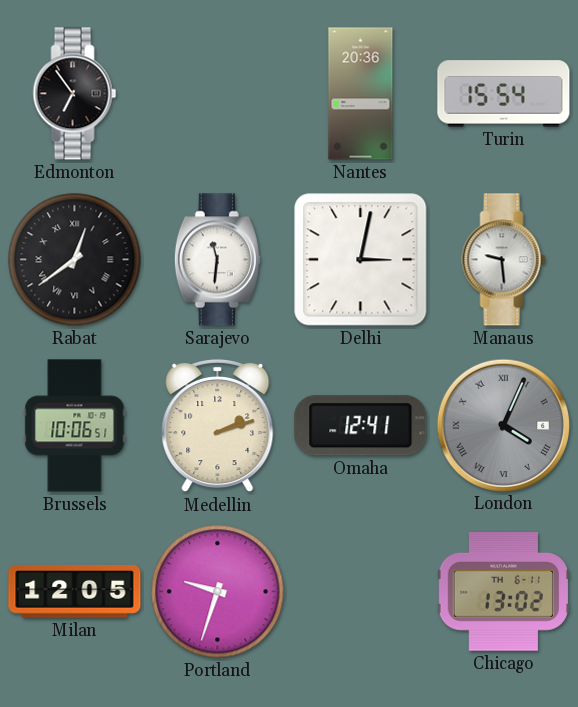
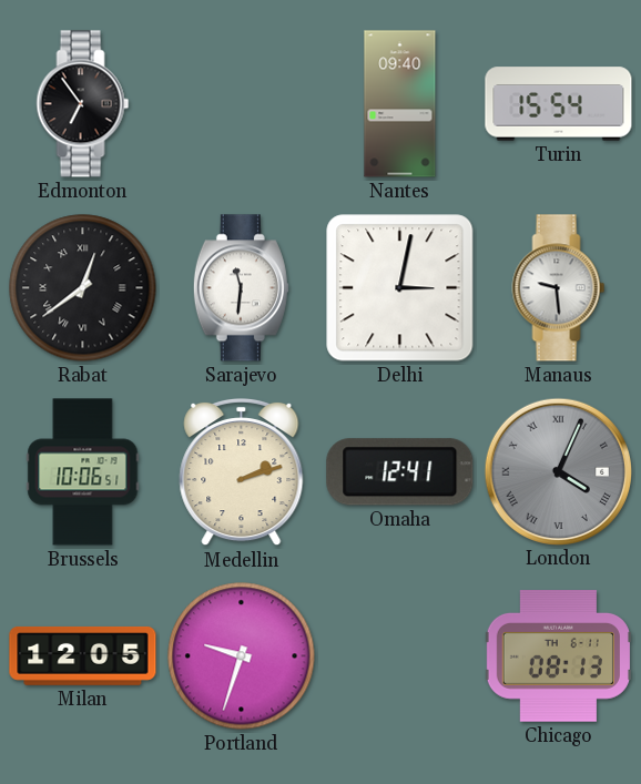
Nantes: 20:36 -> 09:40
Chicago: 13:02 -> 08:13
